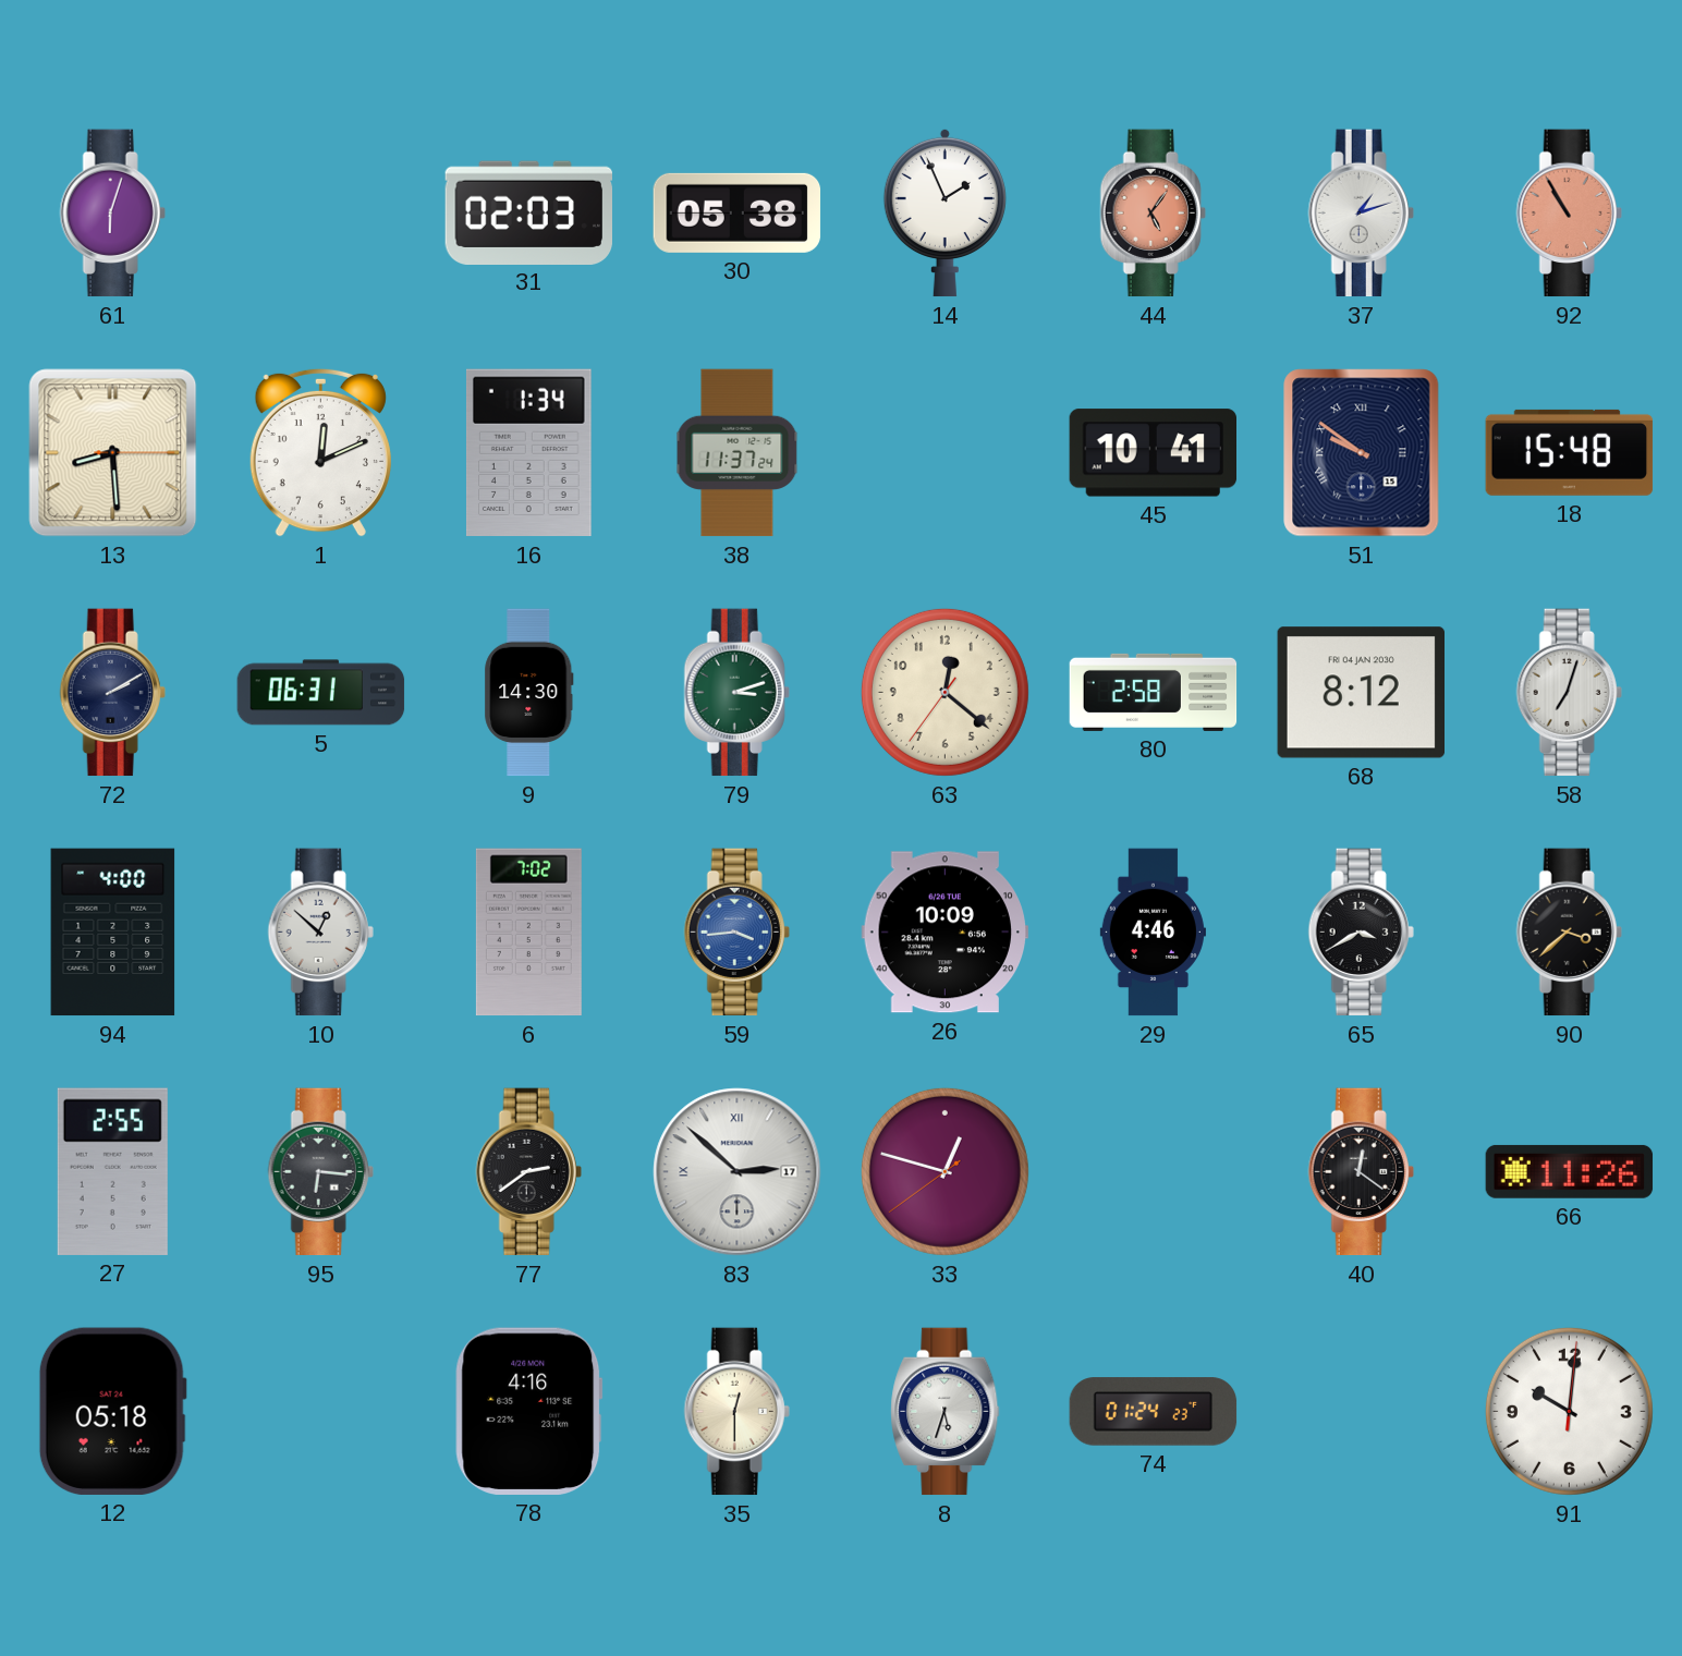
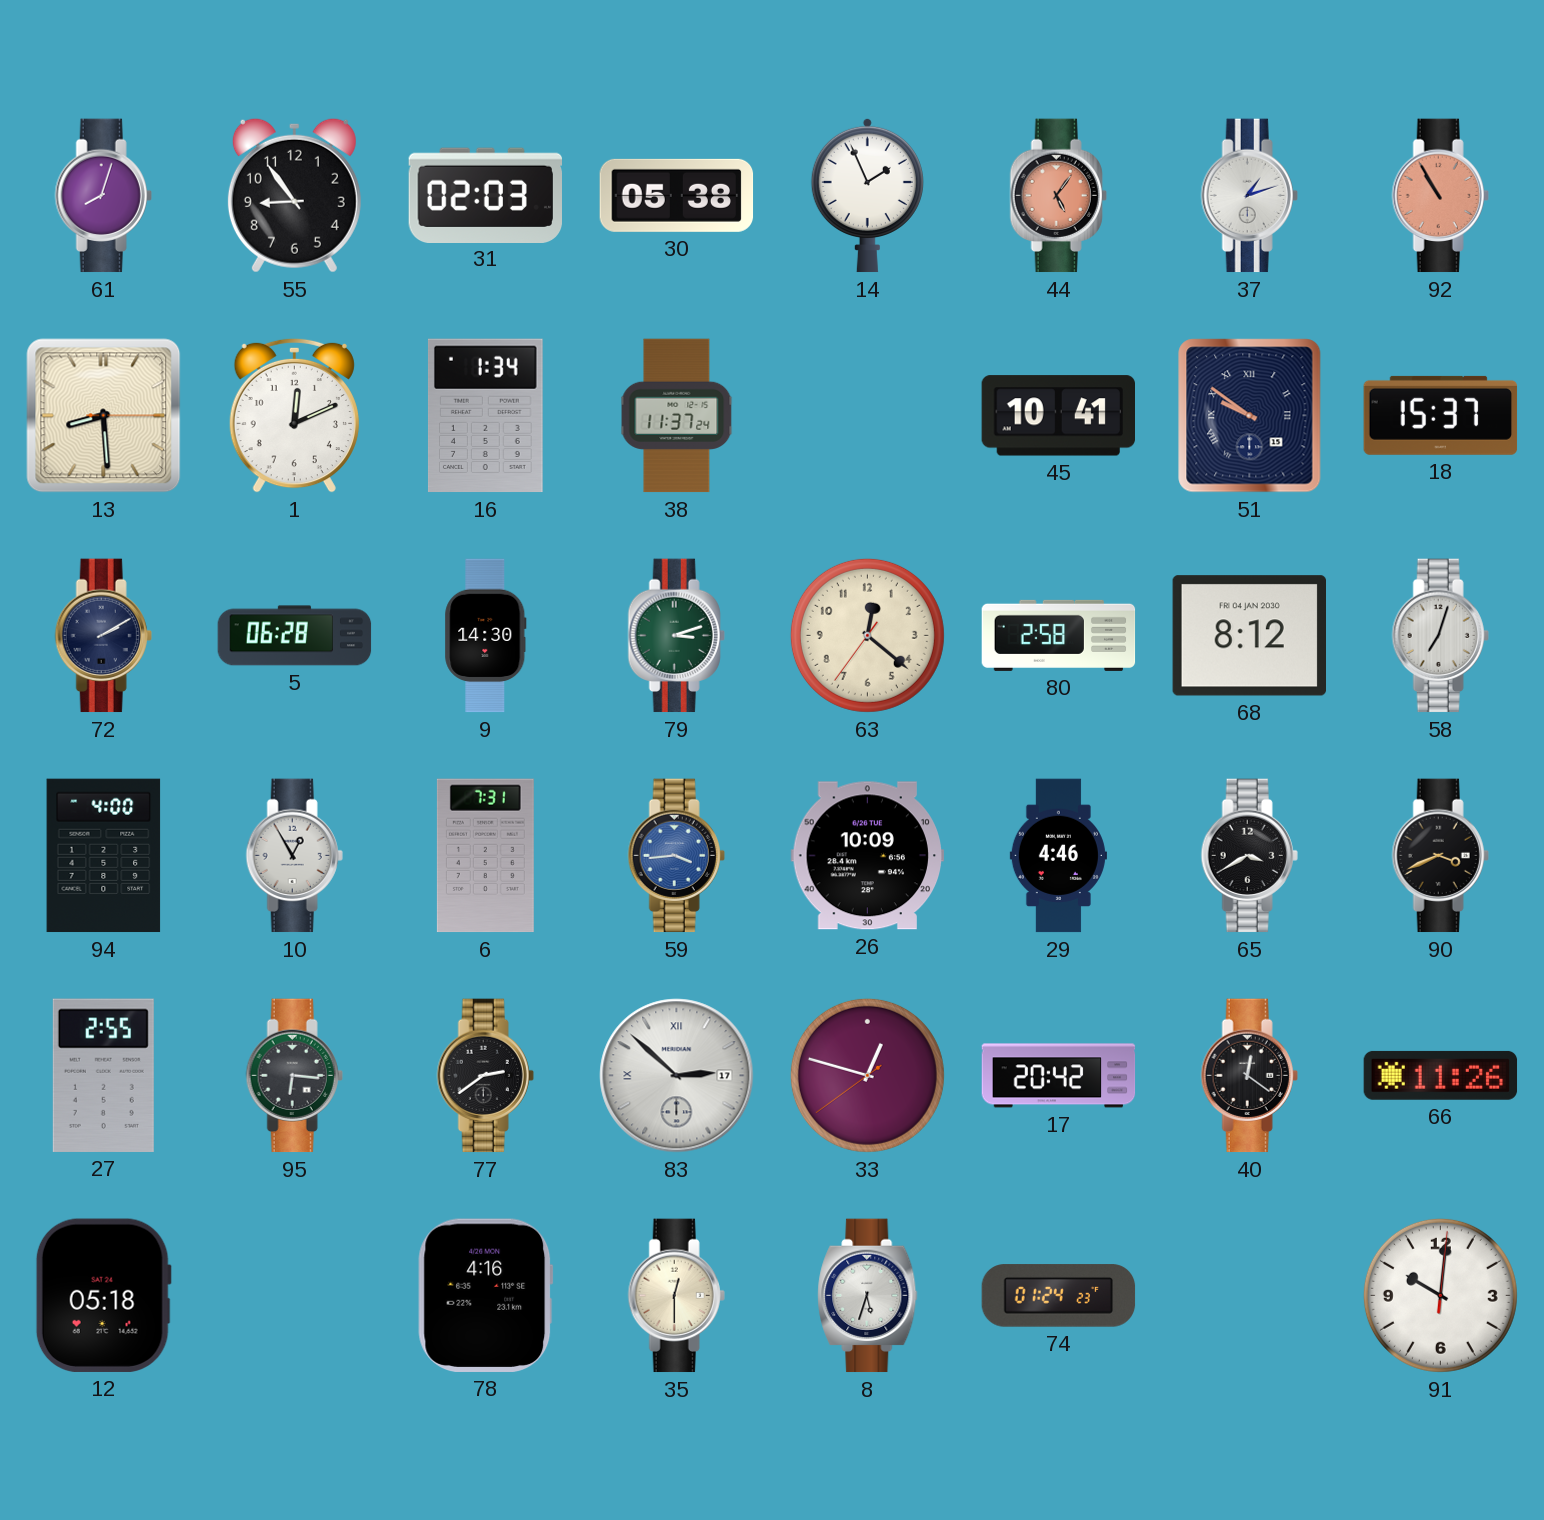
61: 6:03 -> 8:03
55: none -> 8:54
18: 15:48 -> 15:37
5: 06:31 -> 06:28
10: 12:52 -> 12:55
6: 7:02 -> 7:31
90: 3:38 -> 3:41
17: none -> 20:42
